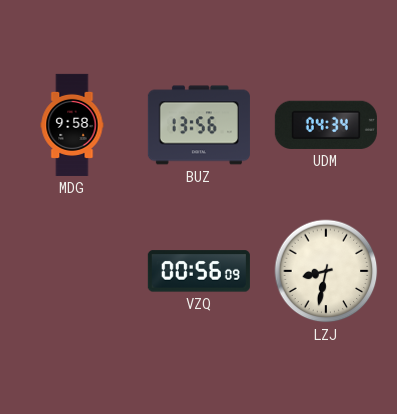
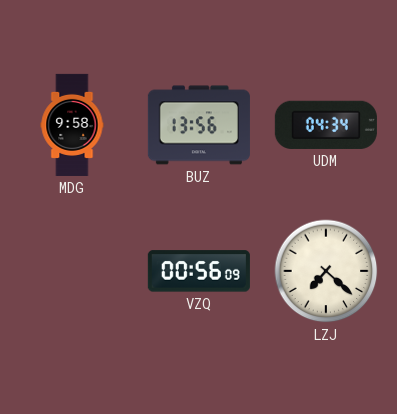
LZJ: 8:32 -> 7:22
